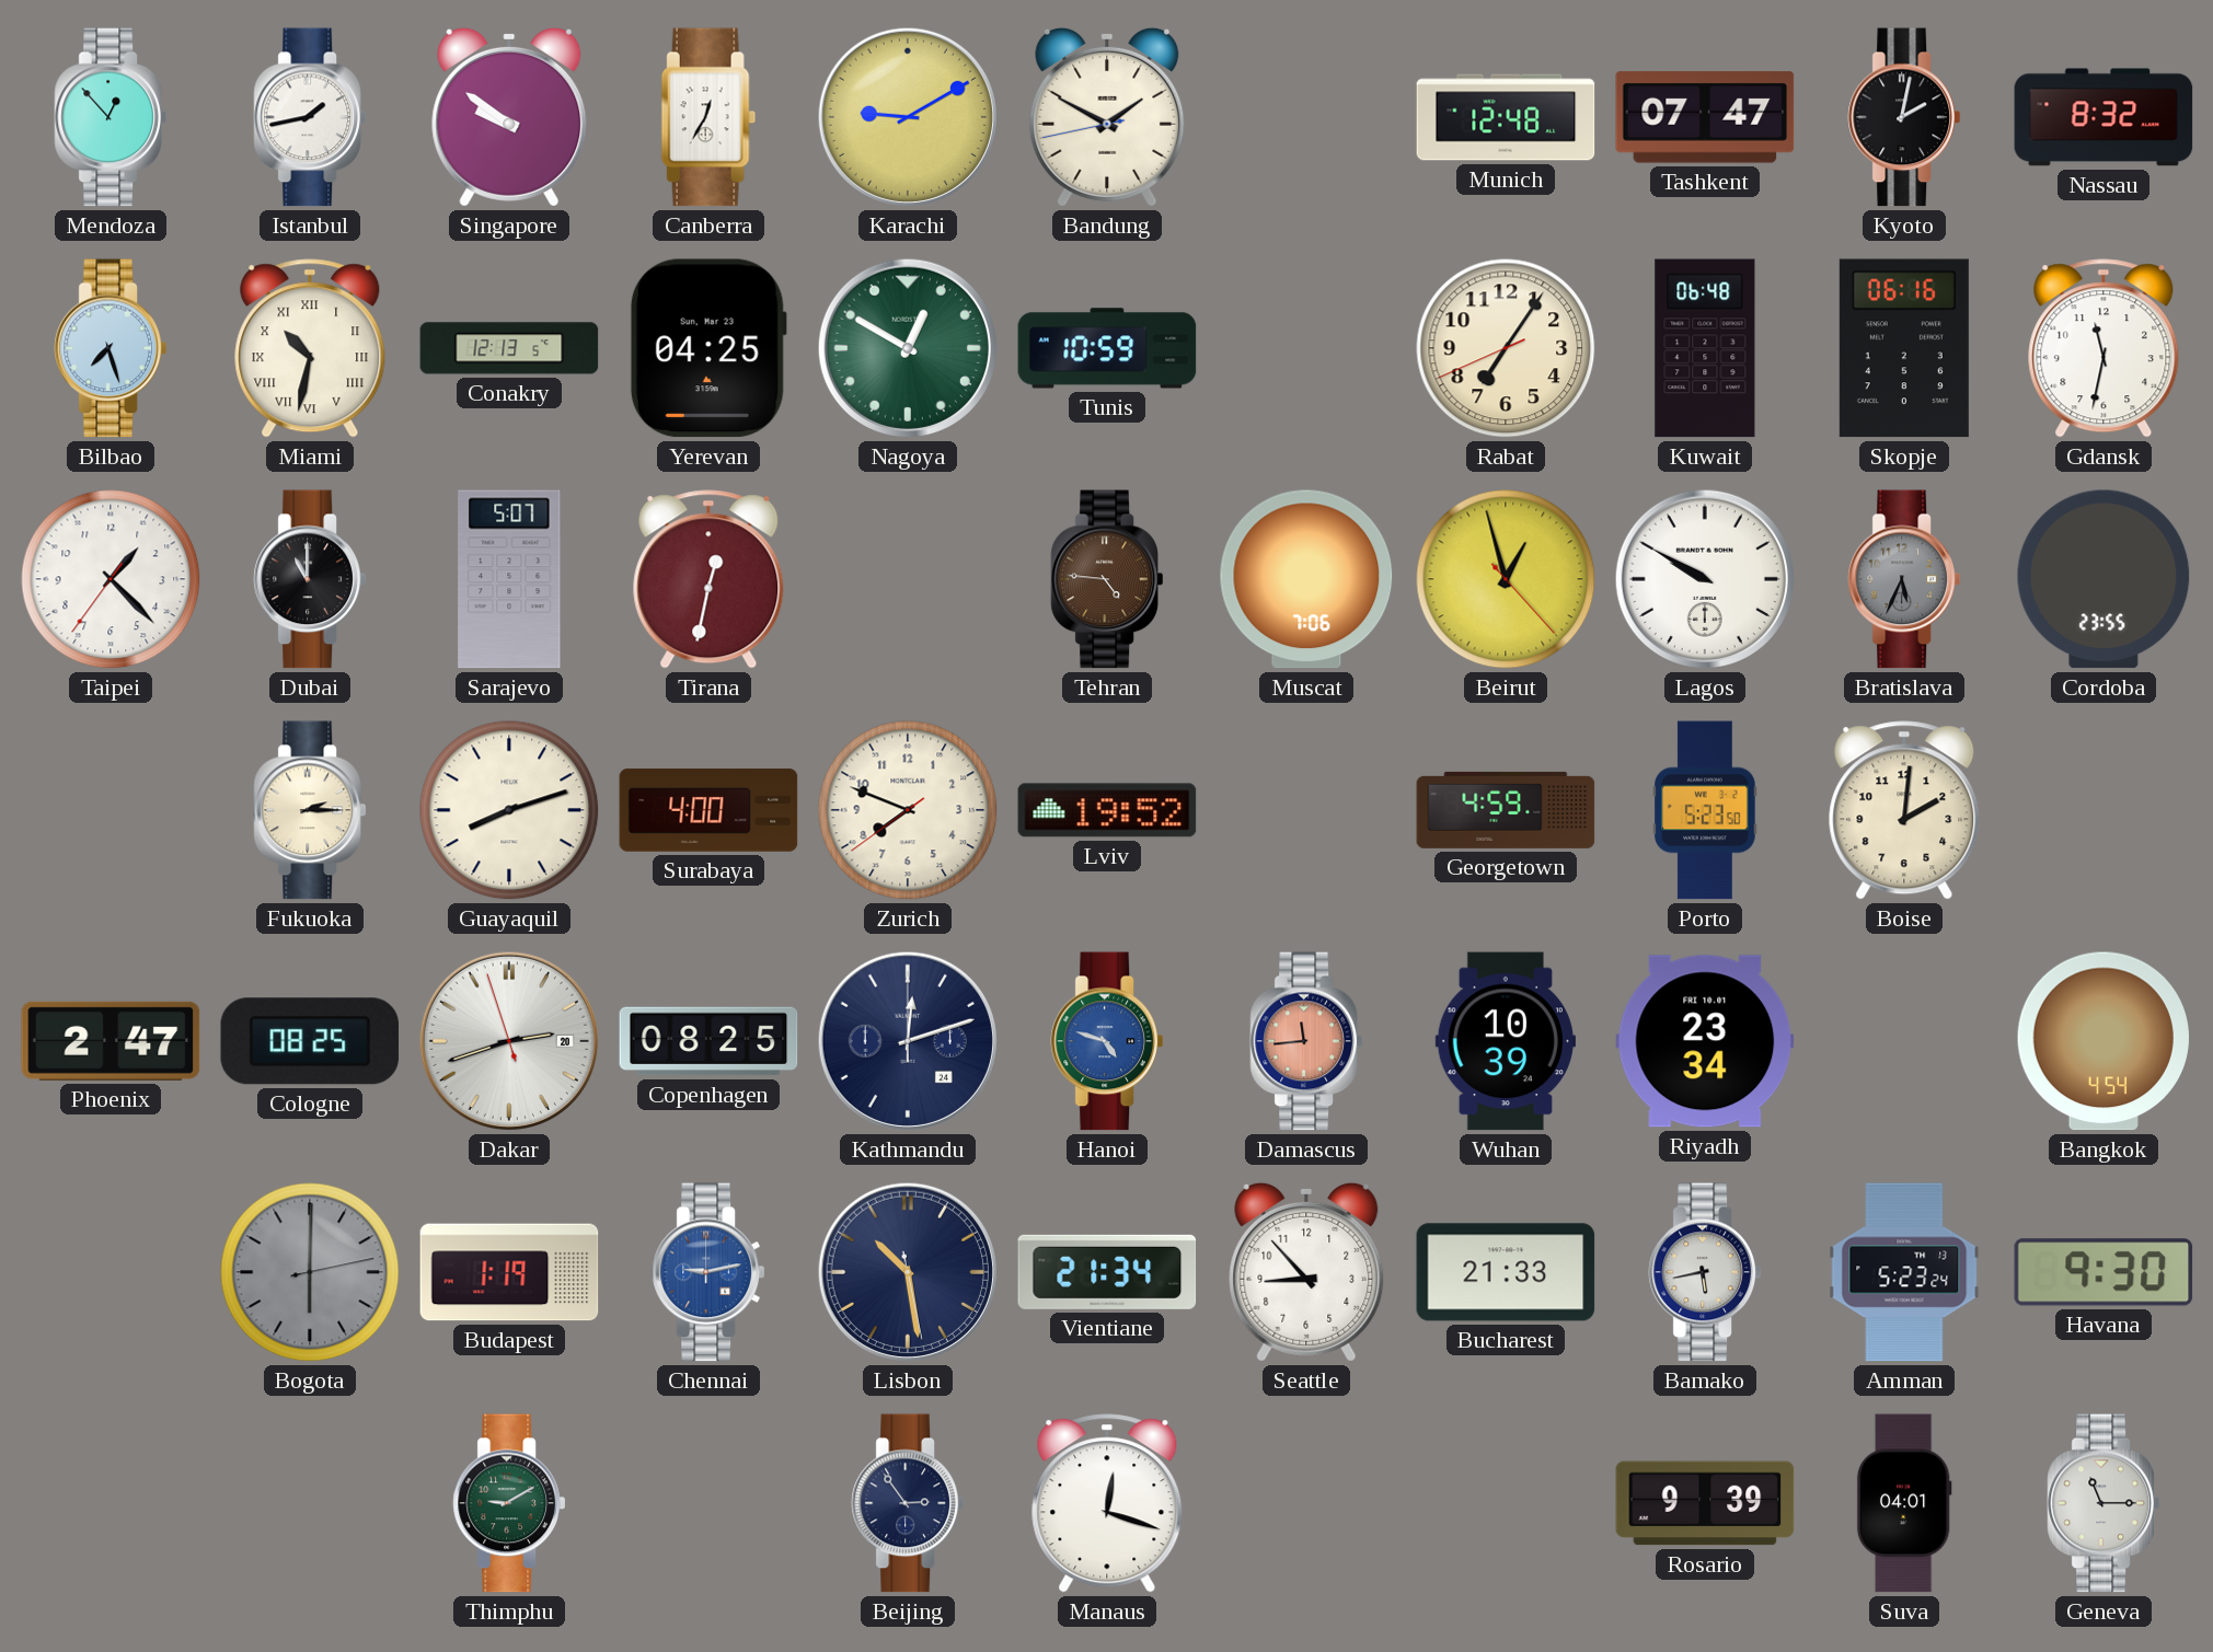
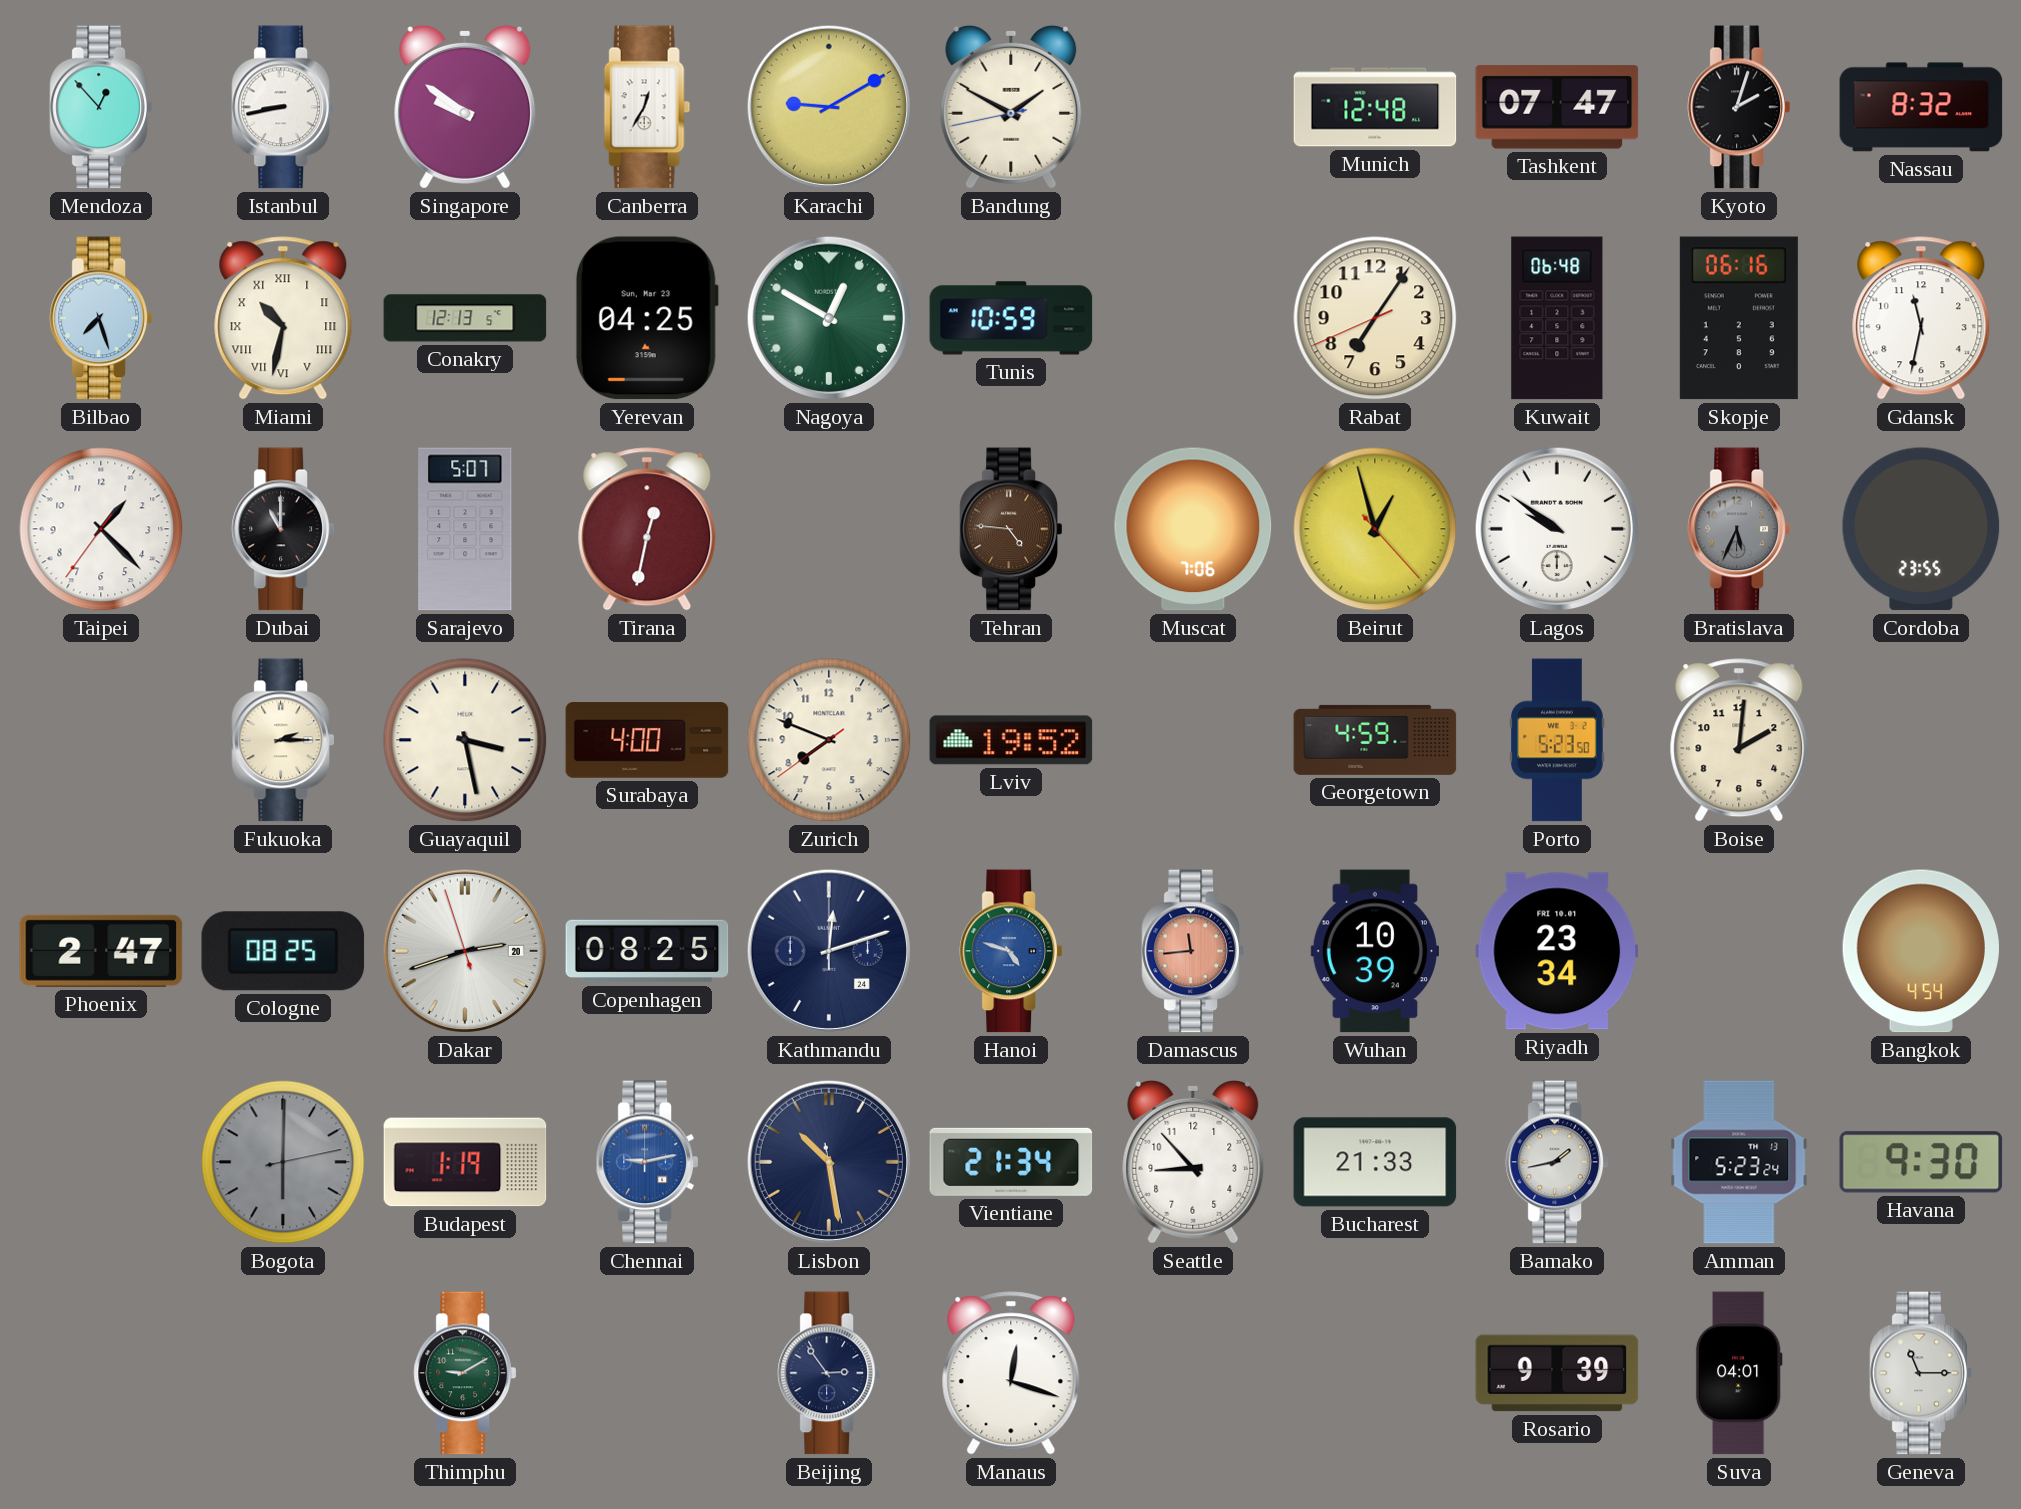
Istanbul: 1:43 -> 8:43
Kyoto: 2:02 -> 2:03
Lagos: 9:50 -> 9:51
Guayaquil: 8:12 -> 3:28
Bamako: 5:43 -> 1:43
